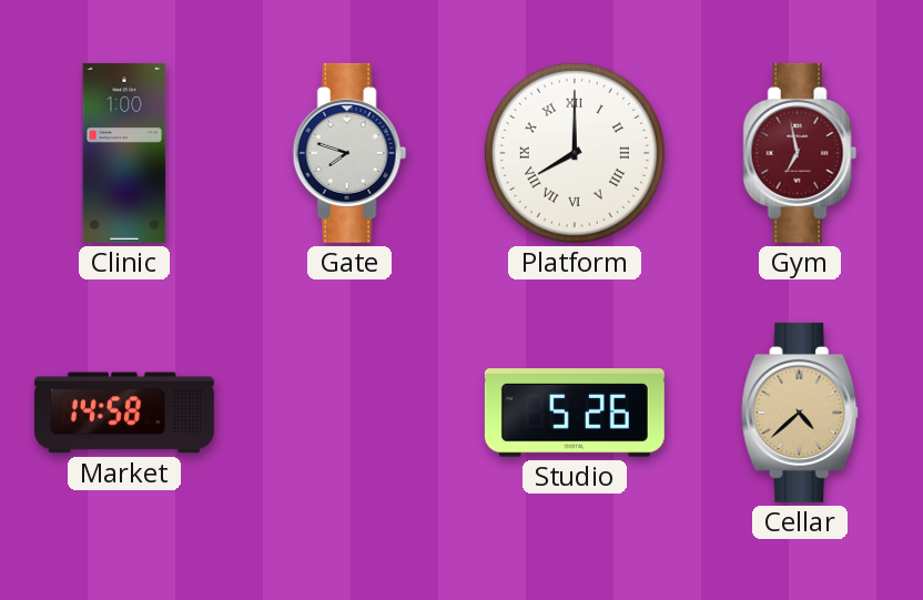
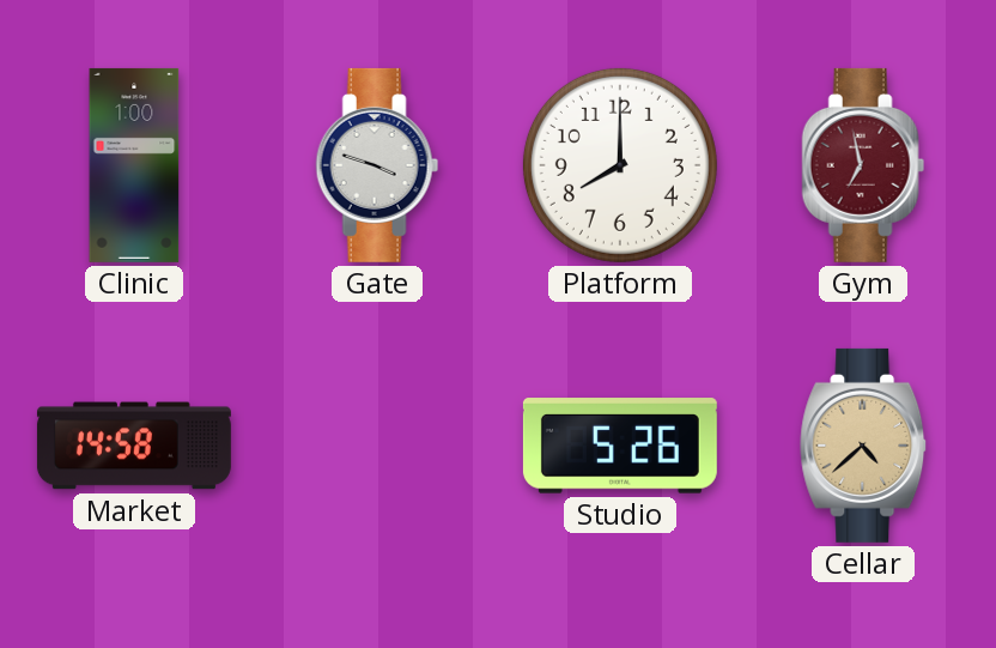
Gate: 7:48 -> 3:48
Platform numerals: Roman -> Arabic
